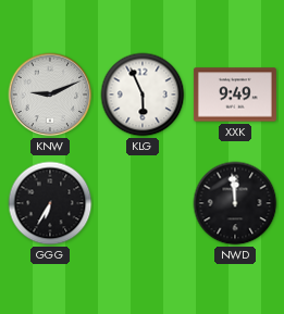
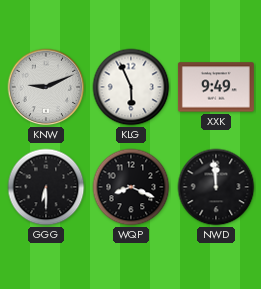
GGG: 6:35 -> 6:30
WQP: none -> 8:19
